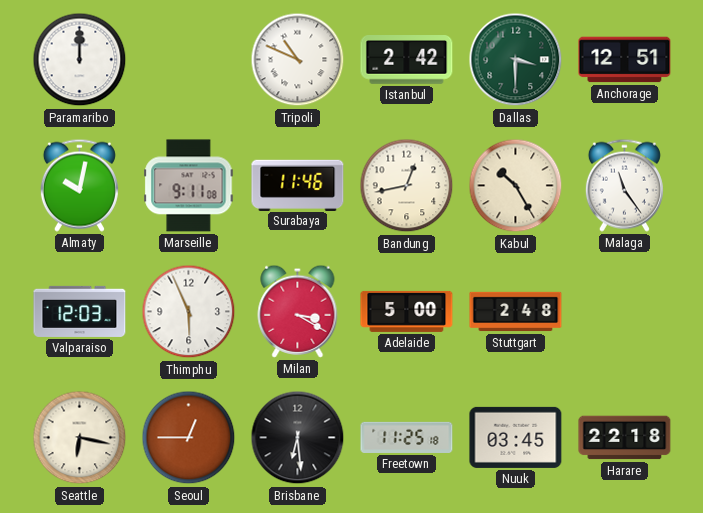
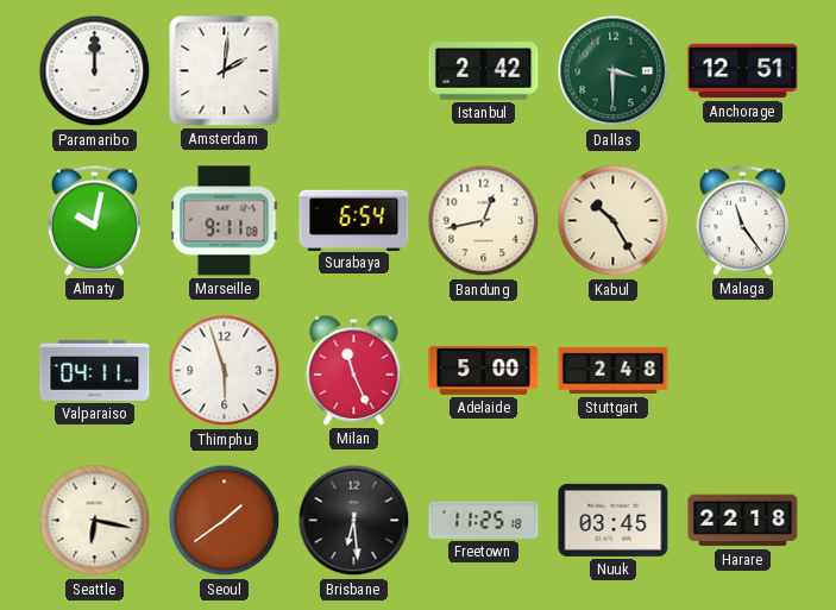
Amsterdam: none -> 2:01
Tripoli: 10:49 -> none
Surabaya: 11:46 -> 6:54
Valparaiso: 12:03 -> 04:11
Thimphu: 5:56 -> 5:57
Milan: 3:20 -> 11:26
Seoul: 12:45 -> 1:39
